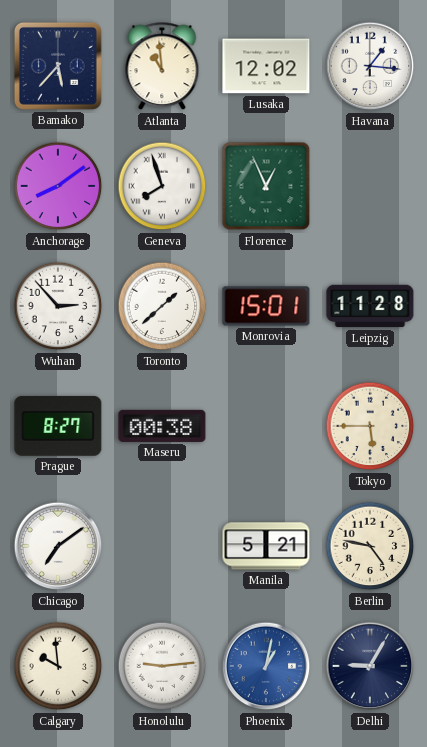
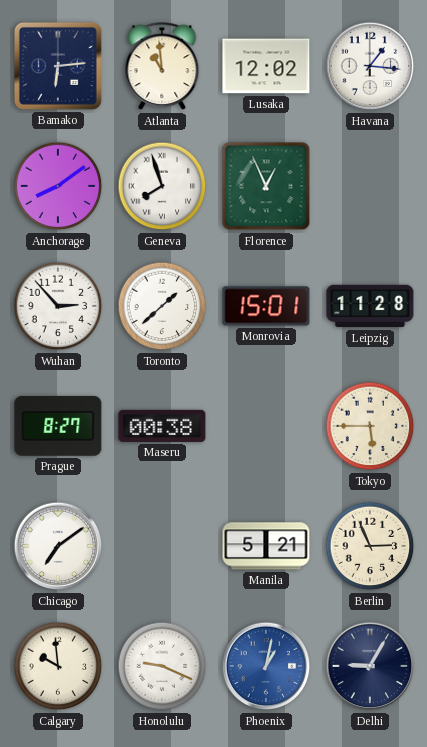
Bamako: 5:37 -> 6:14
Berlin: 4:47 -> 2:56
Honolulu: 9:14 -> 9:19
